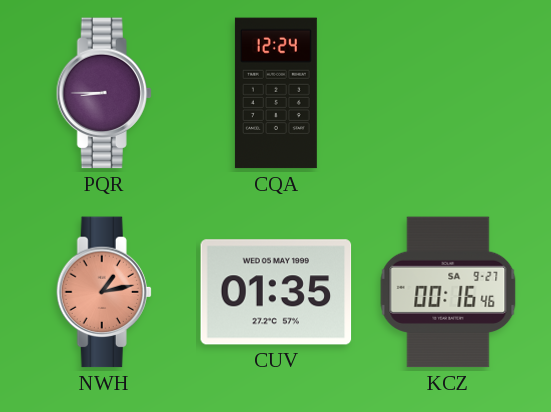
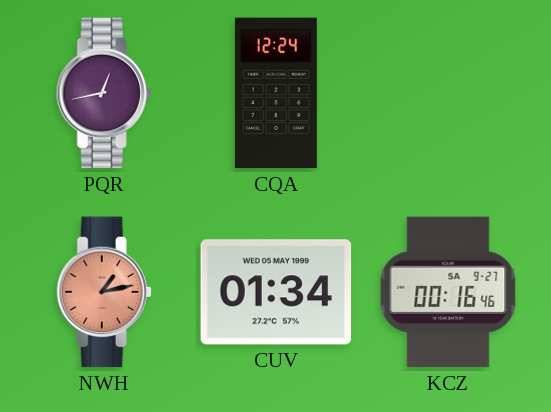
PQR: 8:45 -> 12:43
CUV: 01:35 -> 01:34
